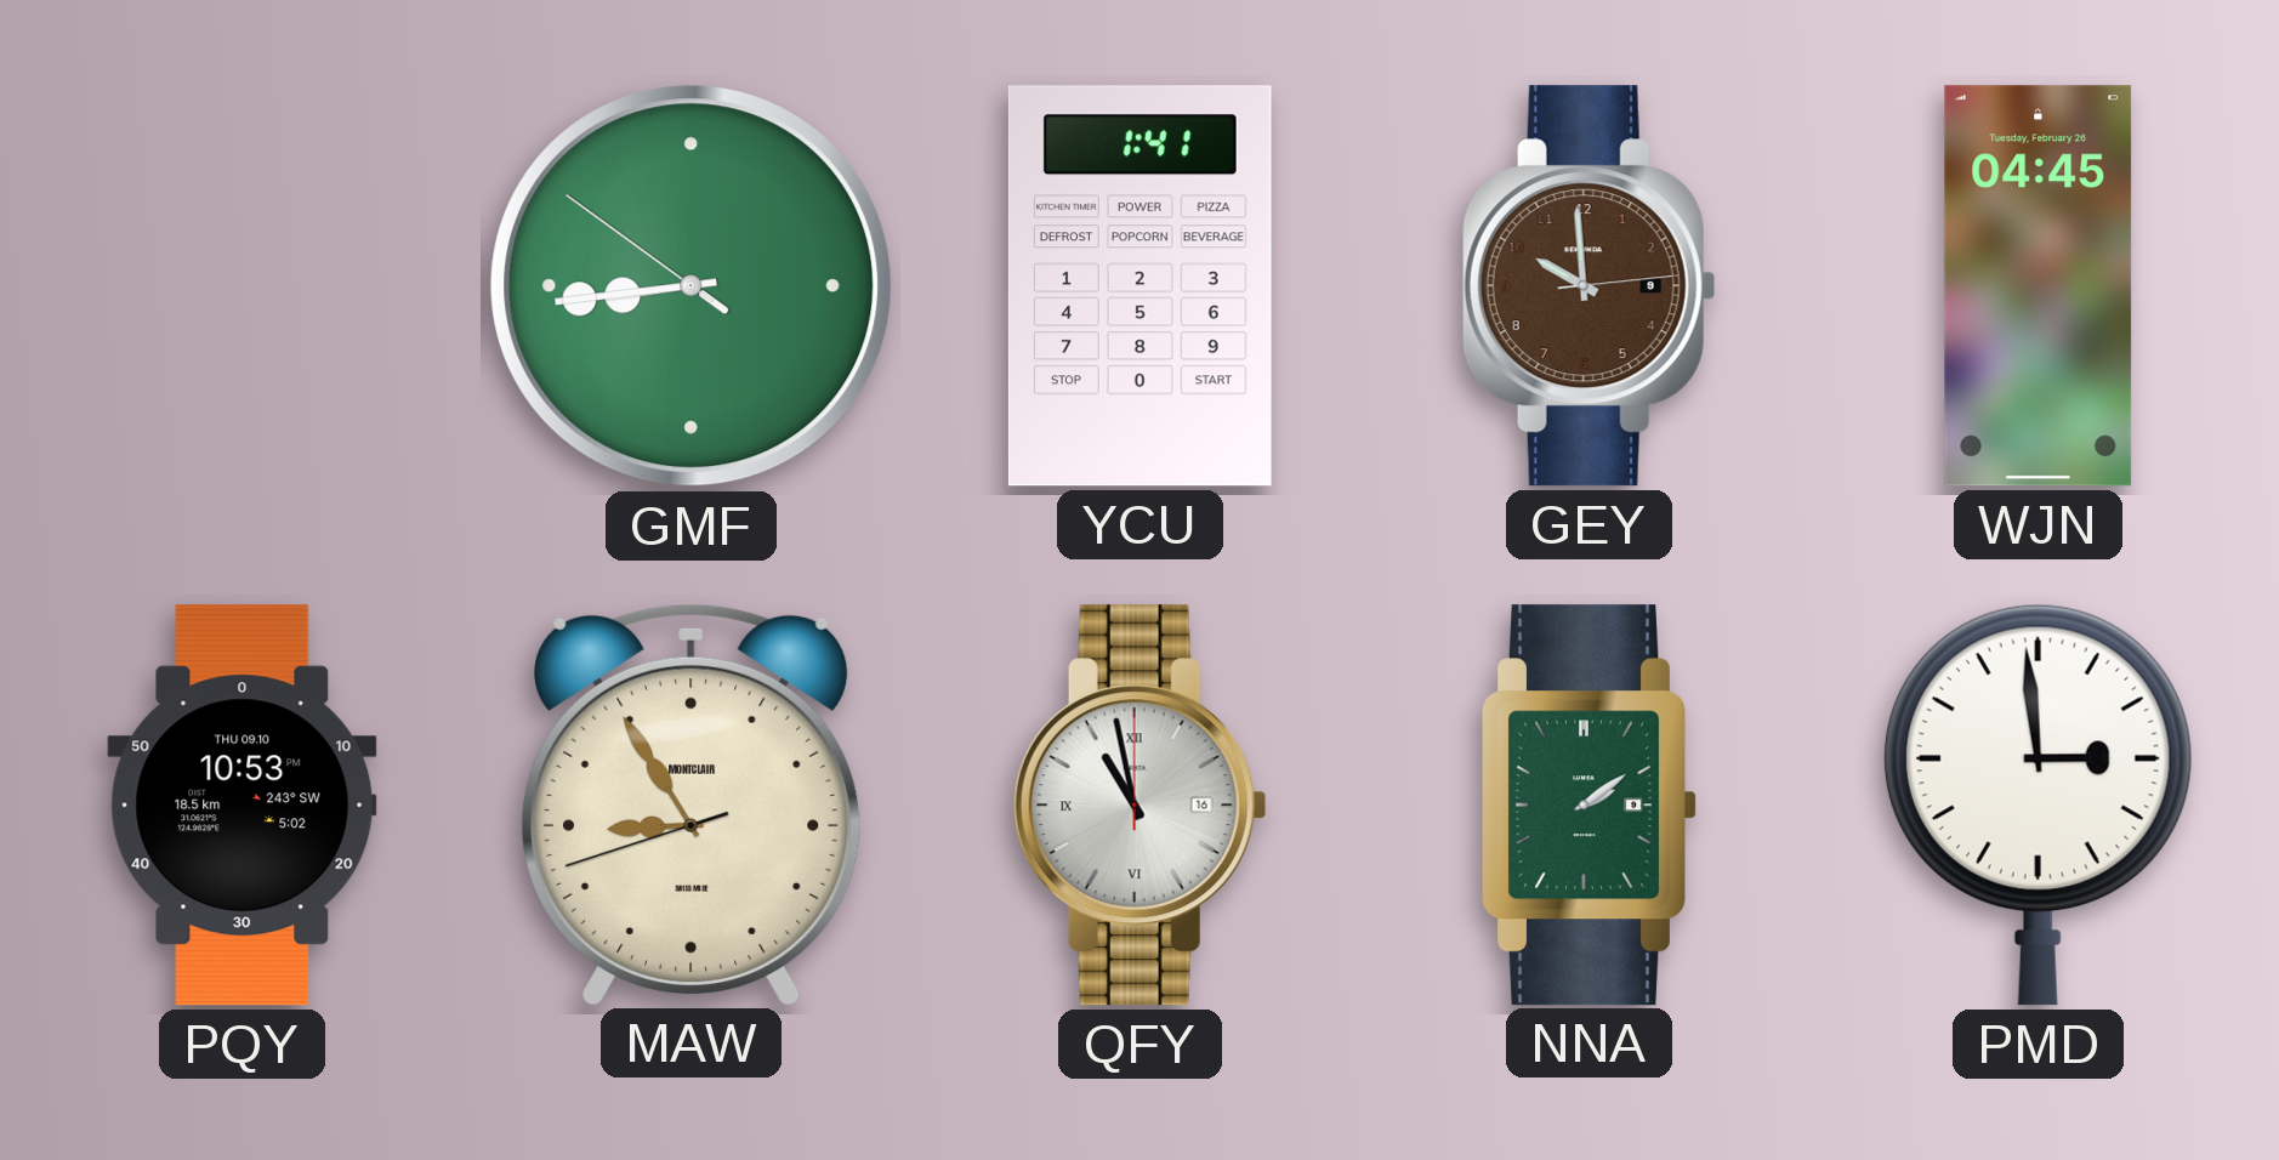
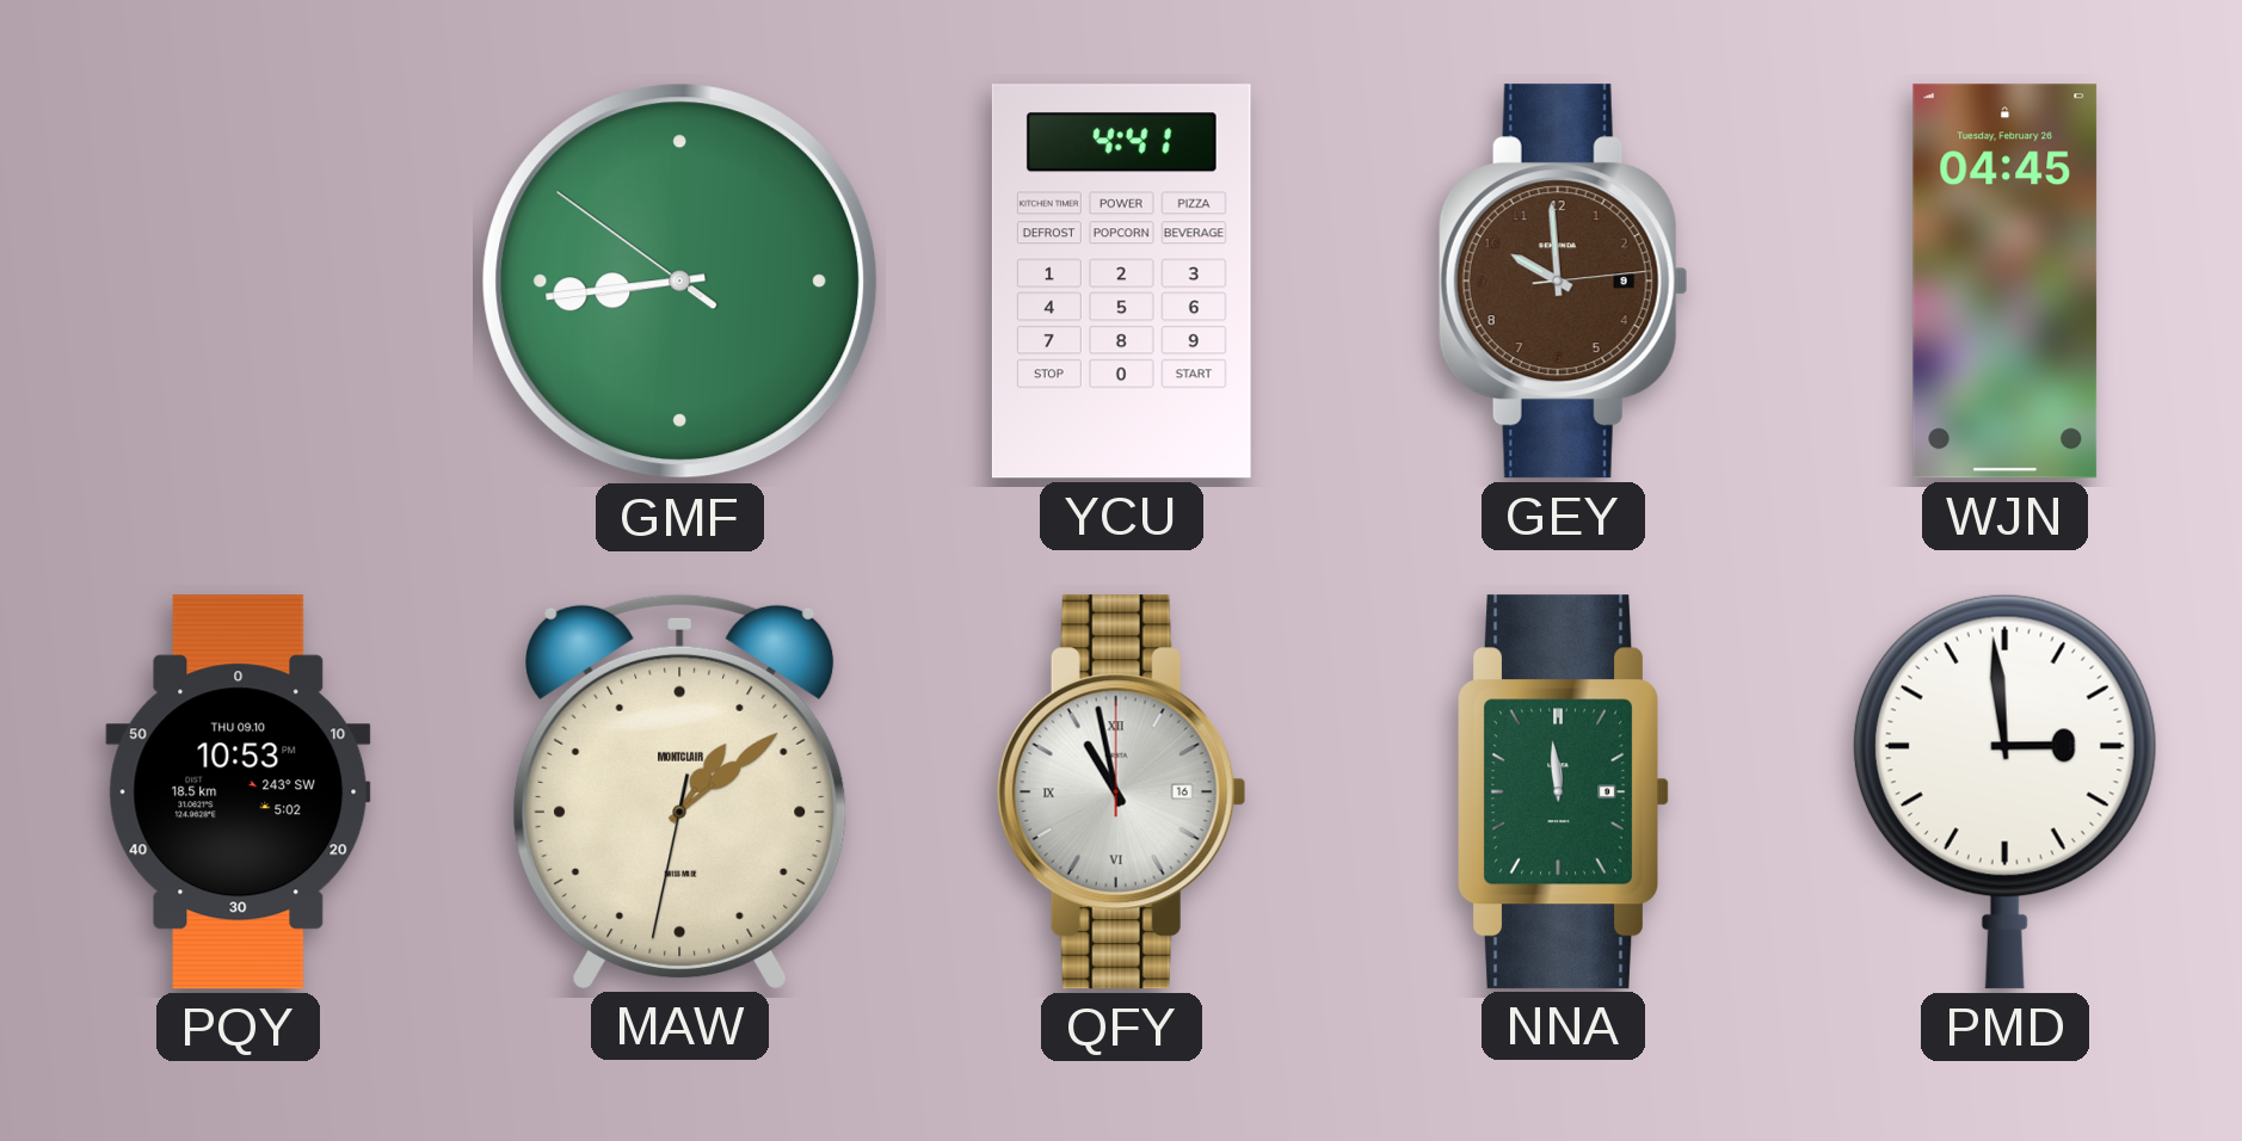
YCU: 1:41 -> 4:41
MAW: 8:54 -> 1:08
NNA: 2:09 -> 11:59
